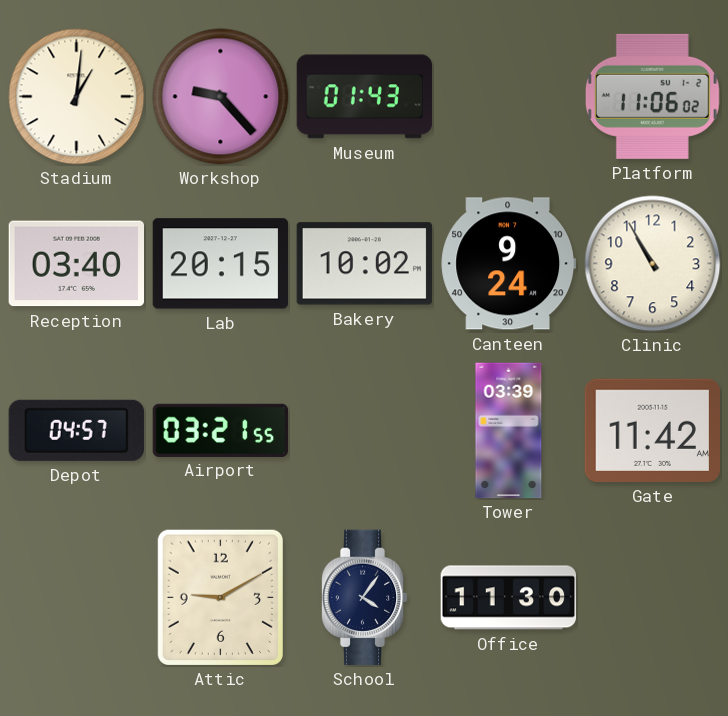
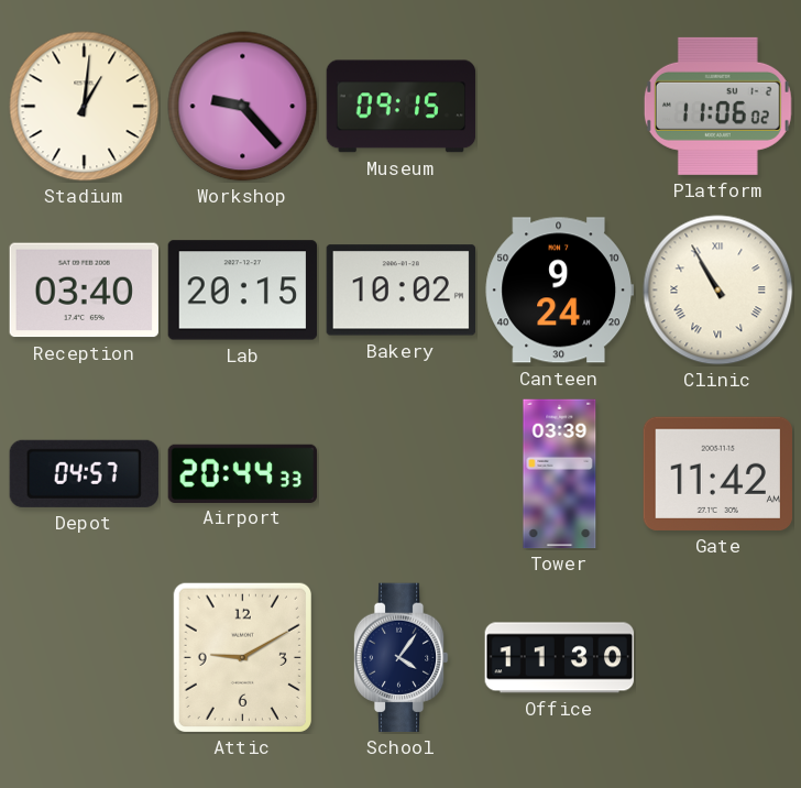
Museum: 01:43 -> 09:15
Clinic numerals: Arabic -> Roman
Airport: 03:21 -> 20:44
